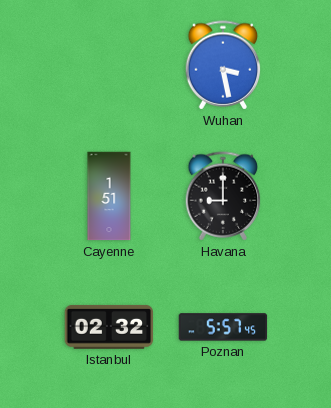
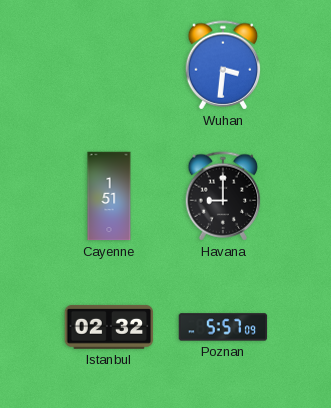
Wuhan: 3:28 -> 3:31
Poznan: 5:57:45 -> 5:57:09
